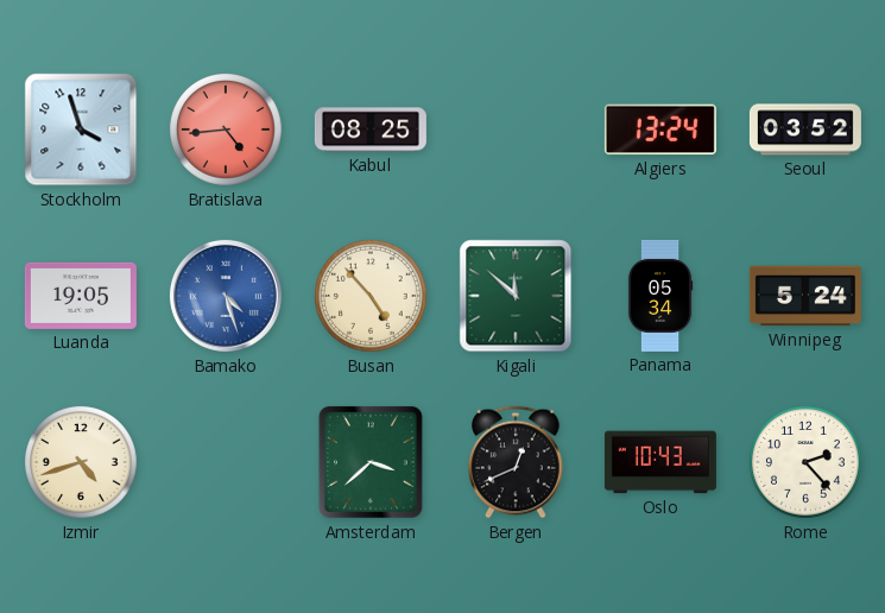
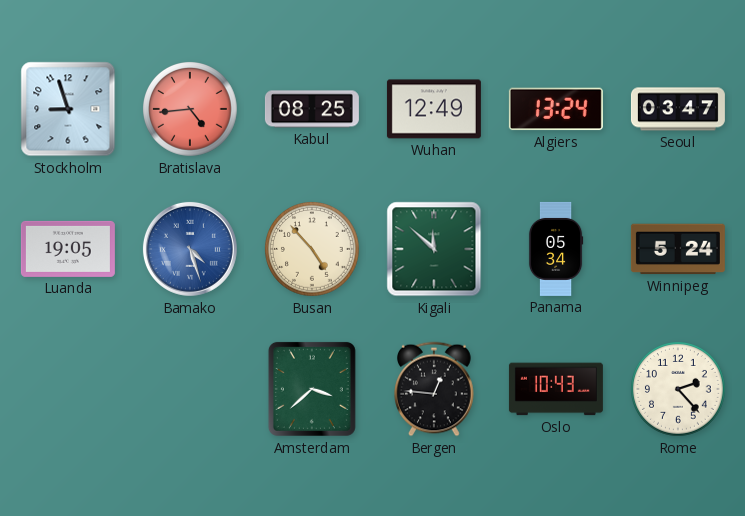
Stockholm: 3:57 -> 8:57
Wuhan: none -> 12:49
Seoul: 03:52 -> 03:47
Izmir: 4:42 -> none
Bergen: 12:41 -> 12:46
